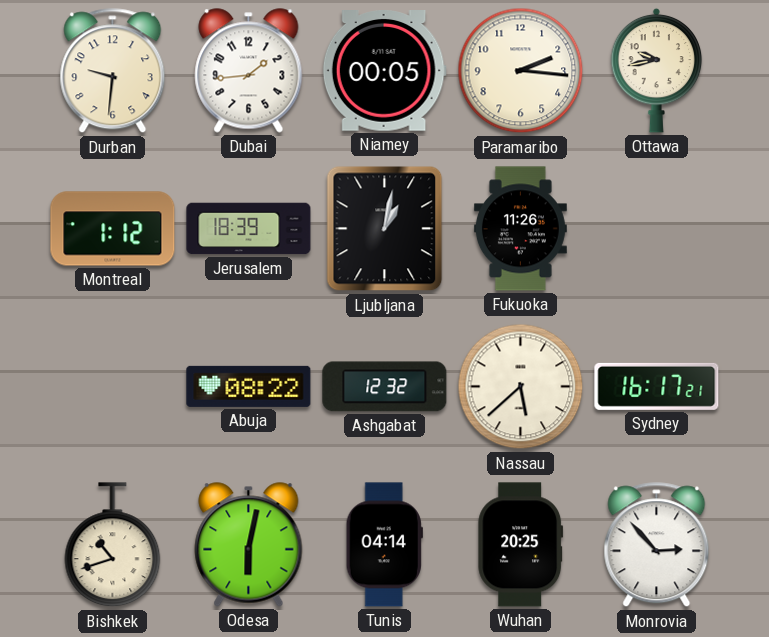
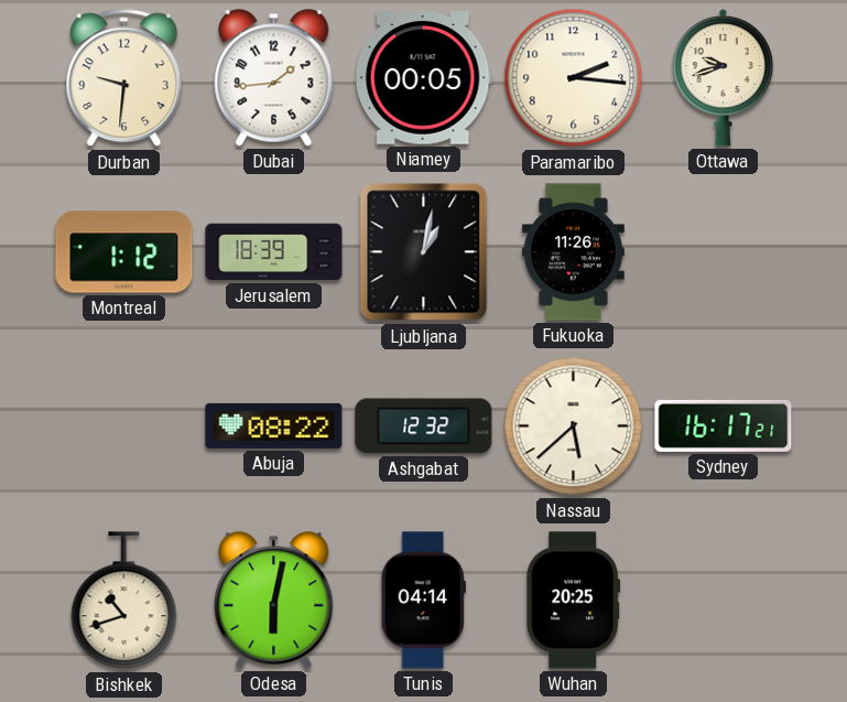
Ottawa: 9:43 -> 9:42
Monrovia: 2:53 -> none
